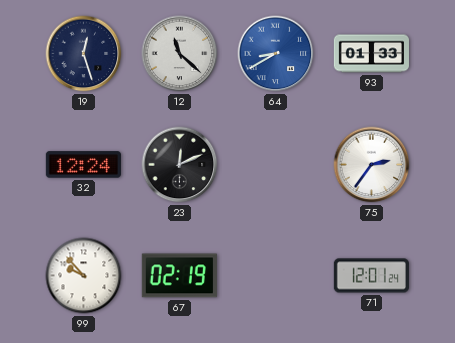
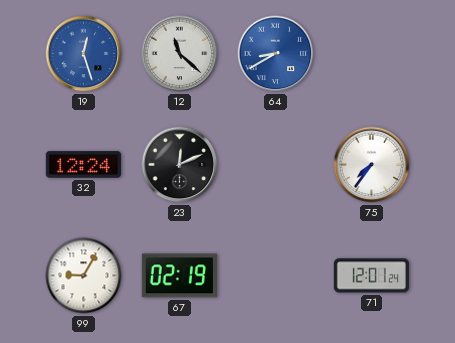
19 dial: navy -> blue
93: 01:33 -> none
75: 2:36 -> 7:36
99: 9:53 -> 9:05
